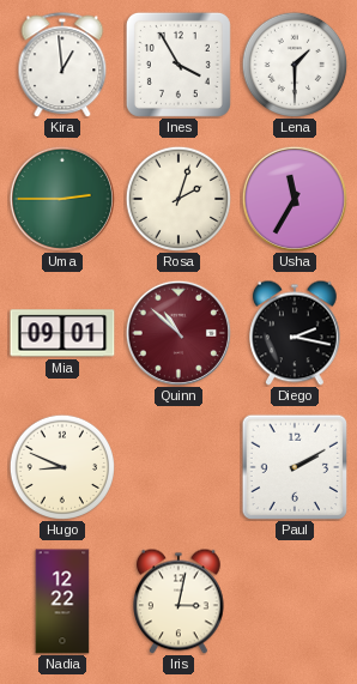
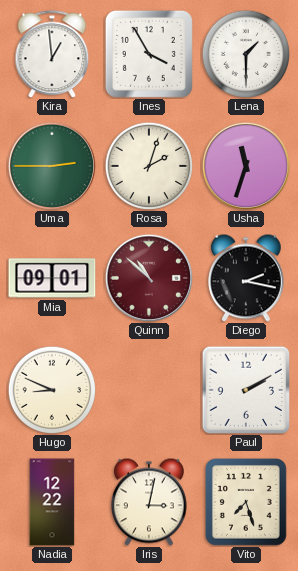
Usha: 11:35 -> 11:33
Vito: none -> 7:27
